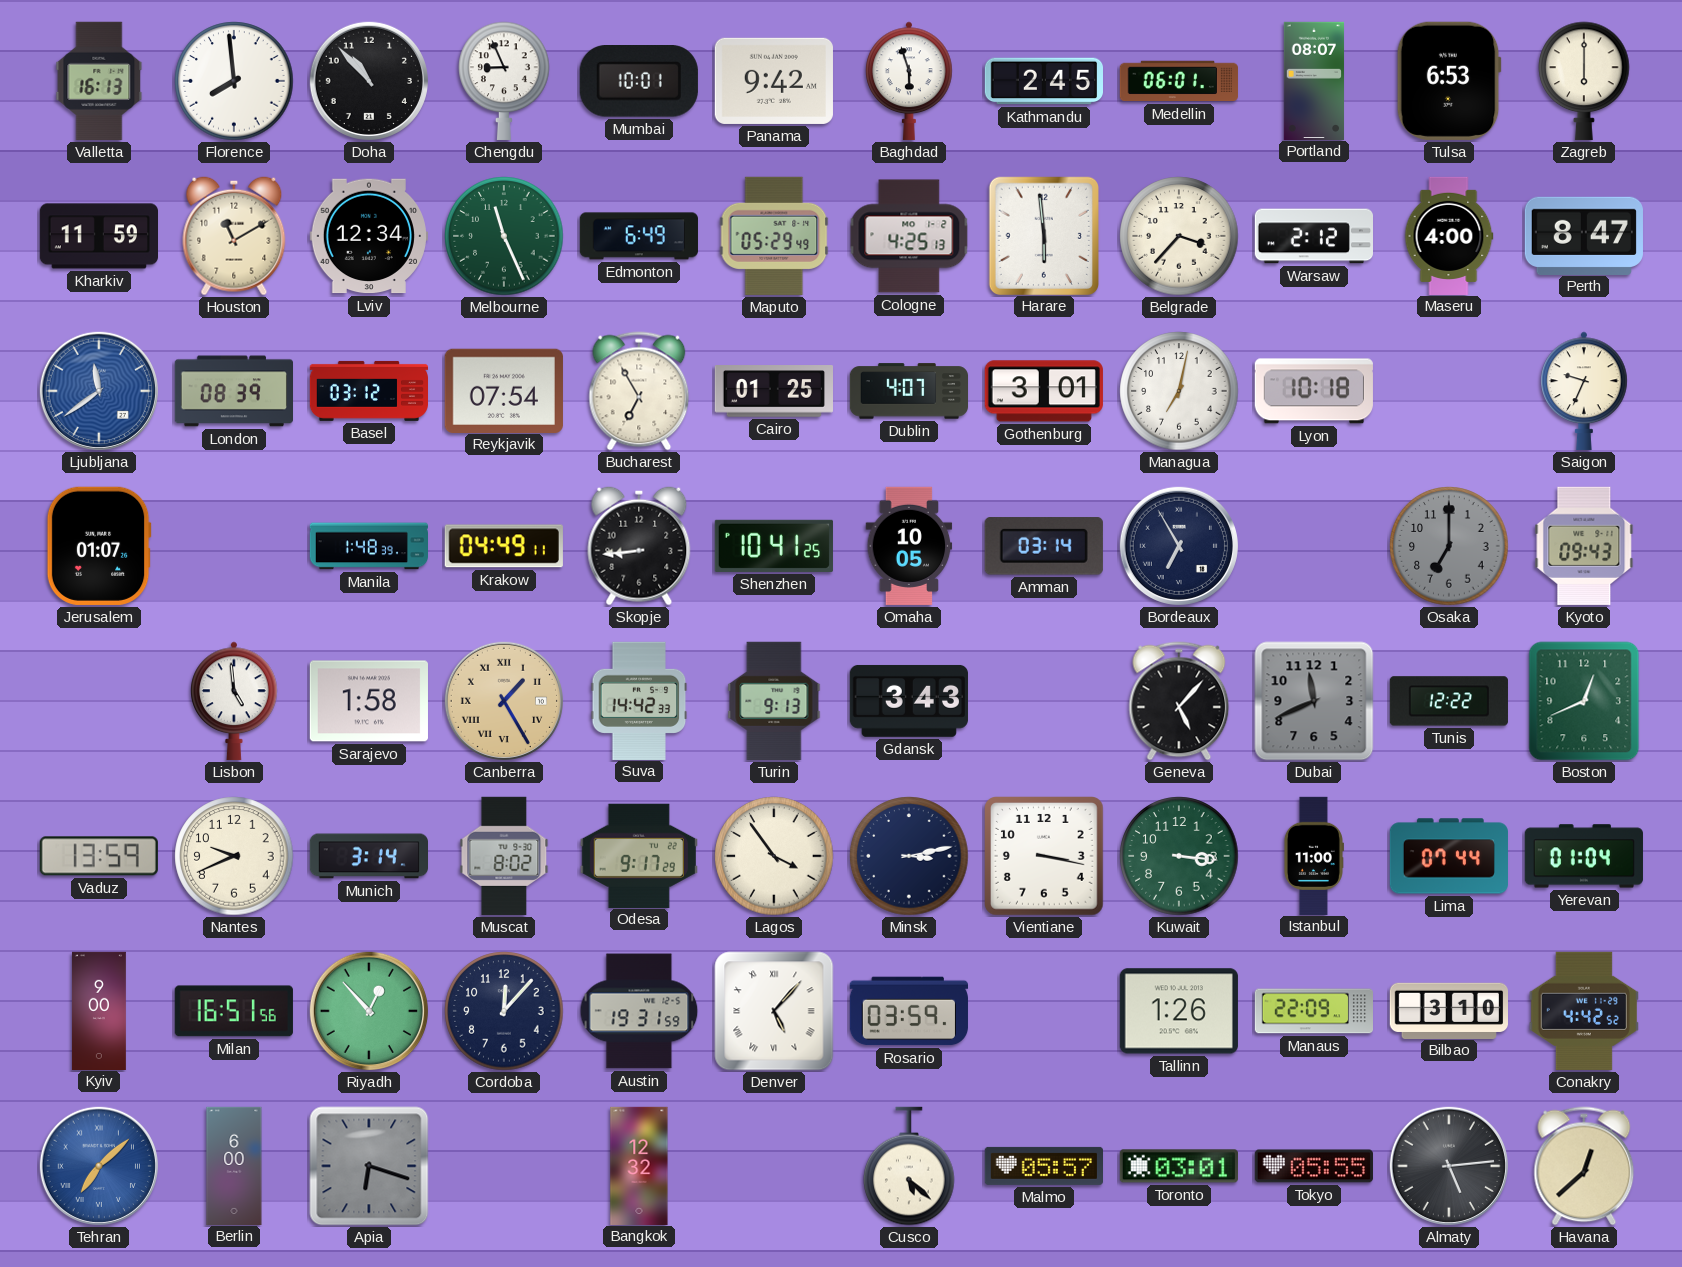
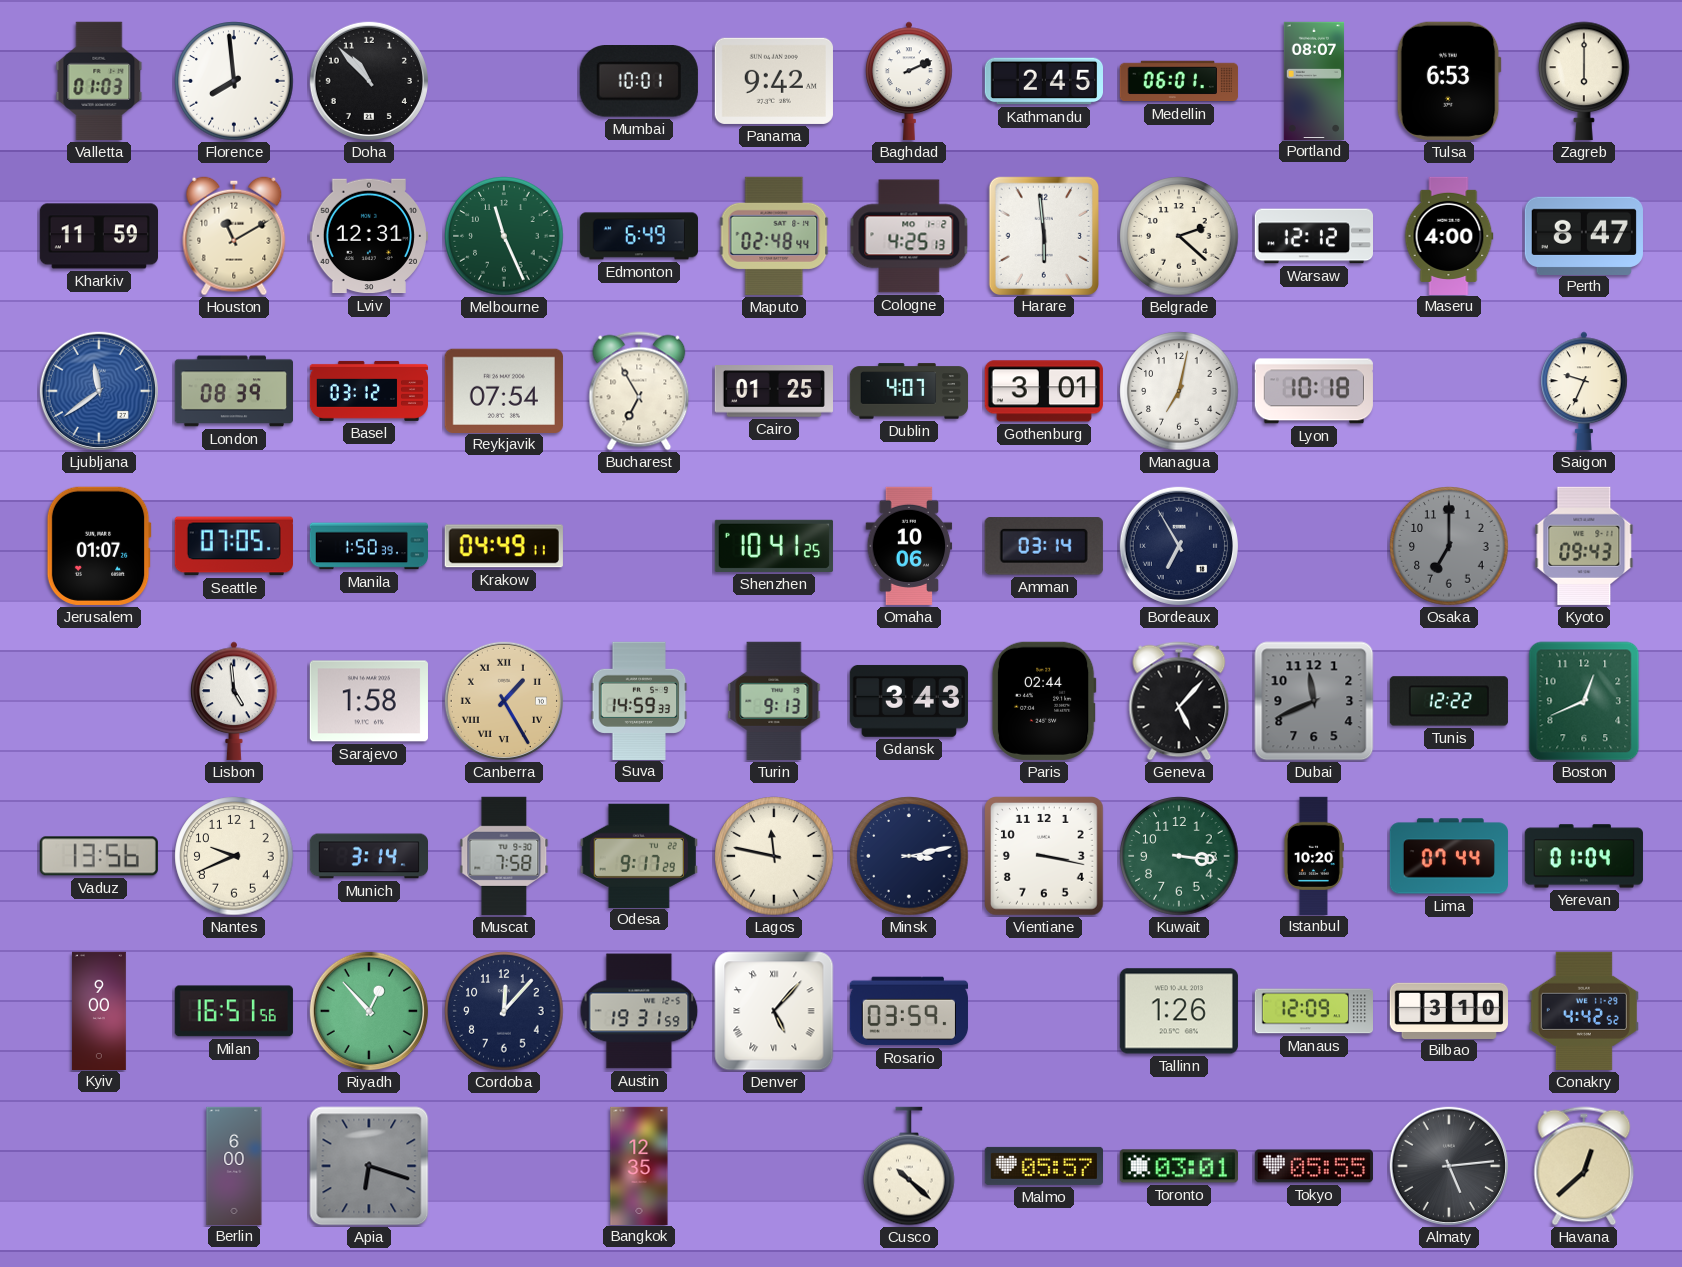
Valletta: 16:13 -> 01:03
Chengdu: 8:56 -> none
Baghdad: 5:57 -> 2:11
Lviv: 12:34 -> 12:31
Maputo: 05:29 -> 02:48
Belgrade: 3:37 -> 2:22
Warsaw: 2:12 -> 12:12
Seattle: none -> 07:05
Manila: 1:48 -> 1:50
Skopje: 8:44 -> none
Omaha: 10:05 -> 10:06
Suva: 14:42 -> 14:59
Paris: none -> 02:44
Vaduz: 13:59 -> 13:56
Muscat: 8:02 -> 7:58
Lagos: 3:54 -> 11:47
Istanbul: 11:00 -> 10:20
Manaus: 22:09 -> 12:09
Tehran: 7:08 -> none
Bangkok: 12:32 -> 12:35
Cusco: 5:22 -> 10:22
